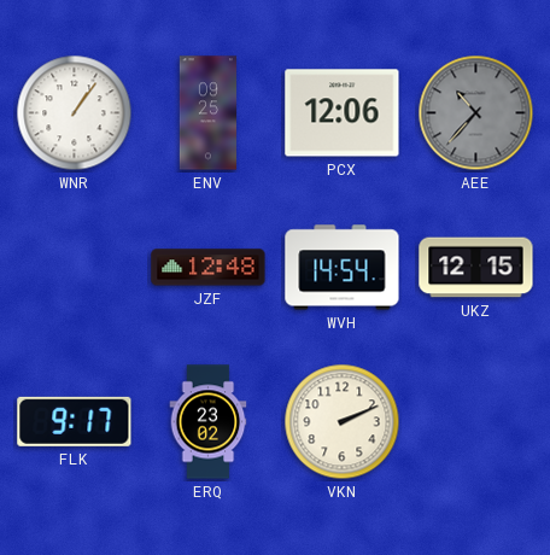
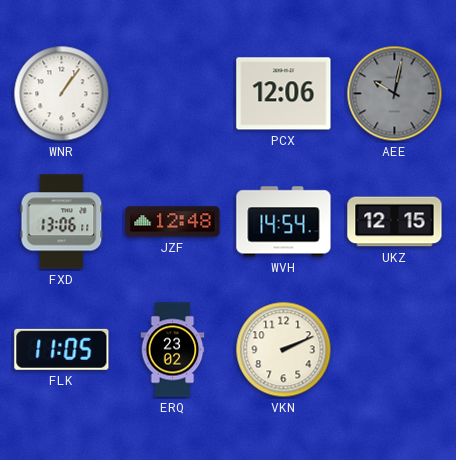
ENV: 09:25 -> none
AEE: 10:37 -> 10:02
FXD: none -> 13:06
FLK: 9:17 -> 11:05
